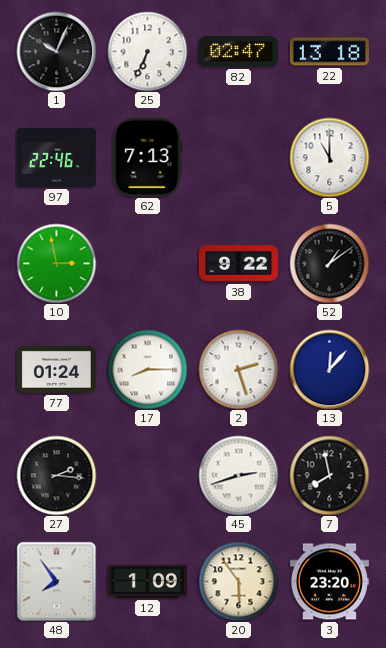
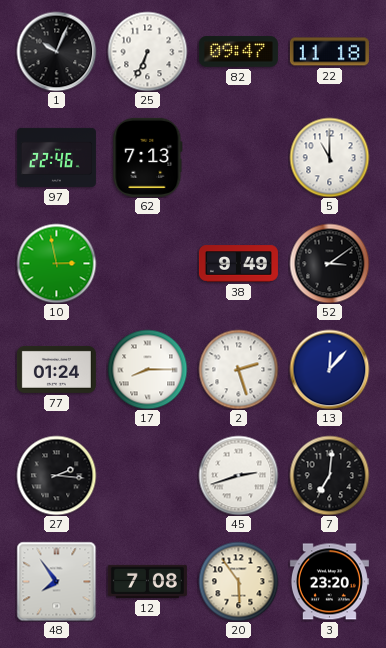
82: 02:47 -> 09:47
22: 13:18 -> 11:18
38: 9:22 -> 9:49
52: 1:09 -> 3:09
7: 7:58 -> 7:01
12: 1:09 -> 7:08
